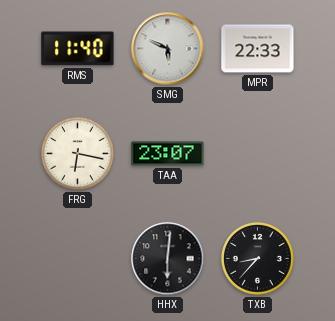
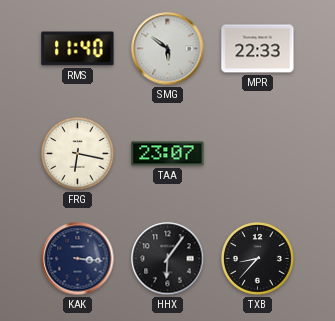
SMG: 5:49 -> 5:51
KAK: none -> 3:16
HHX: 6:01 -> 6:06
